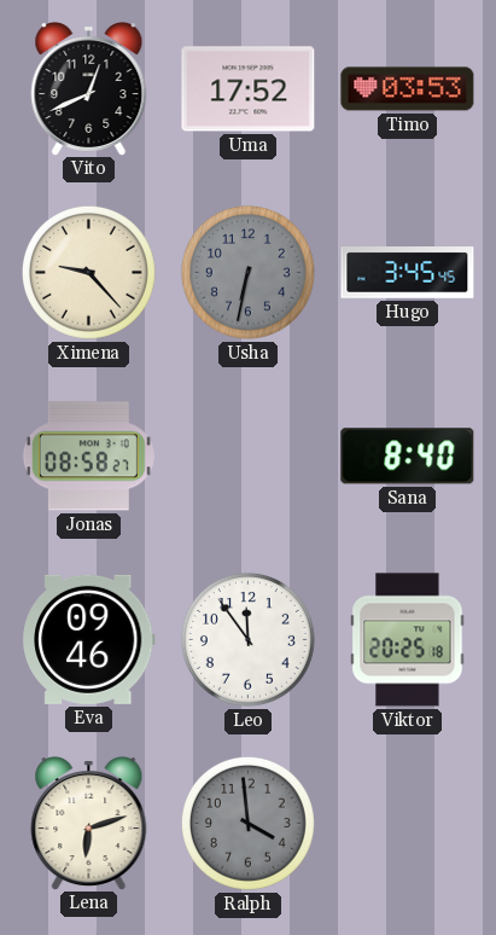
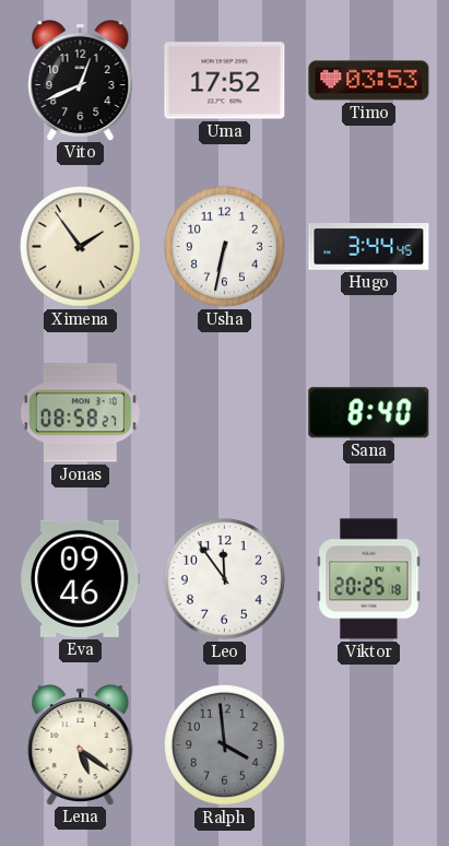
Ximena: 9:23 -> 1:54
Usha dial: grey -> white
Hugo: 3:45 -> 3:44
Lena: 6:12 -> 5:21
